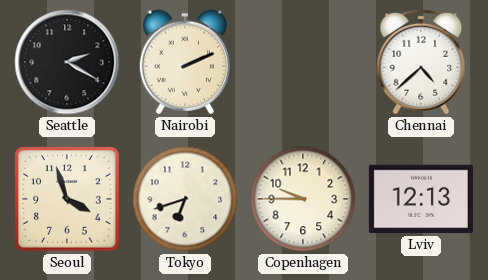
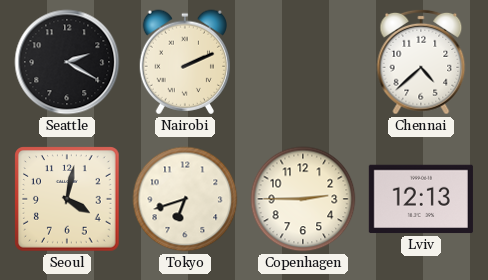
Seoul: 3:57 -> 4:02
Copenhagen: 9:45 -> 2:45
